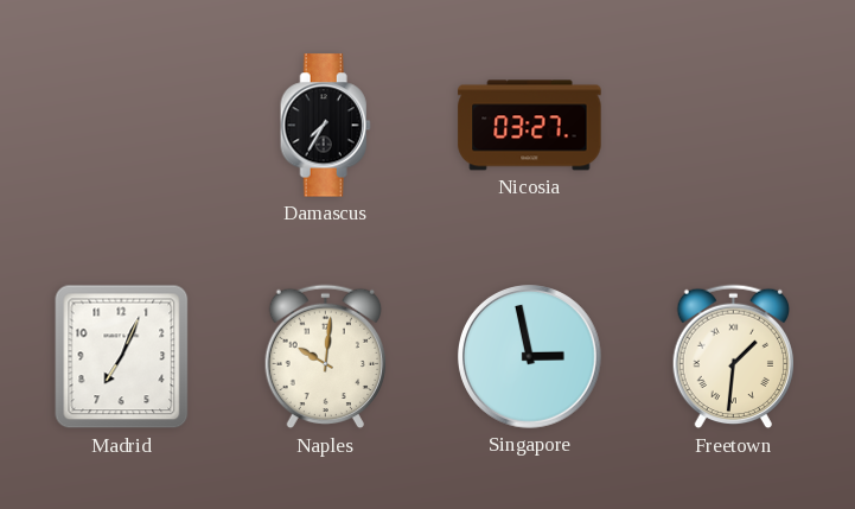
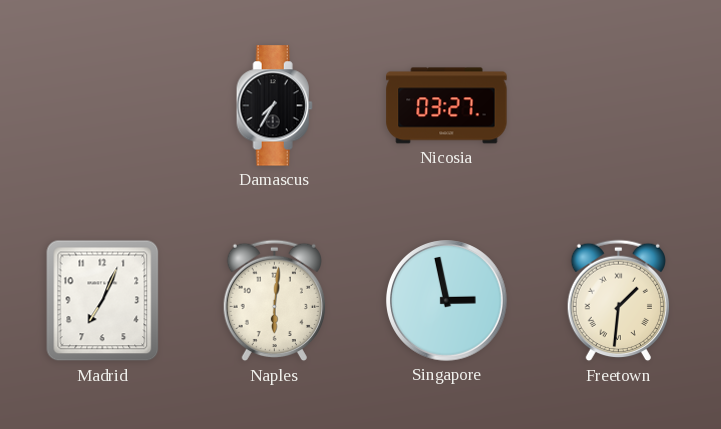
Naples: 10:01 -> 6:01
